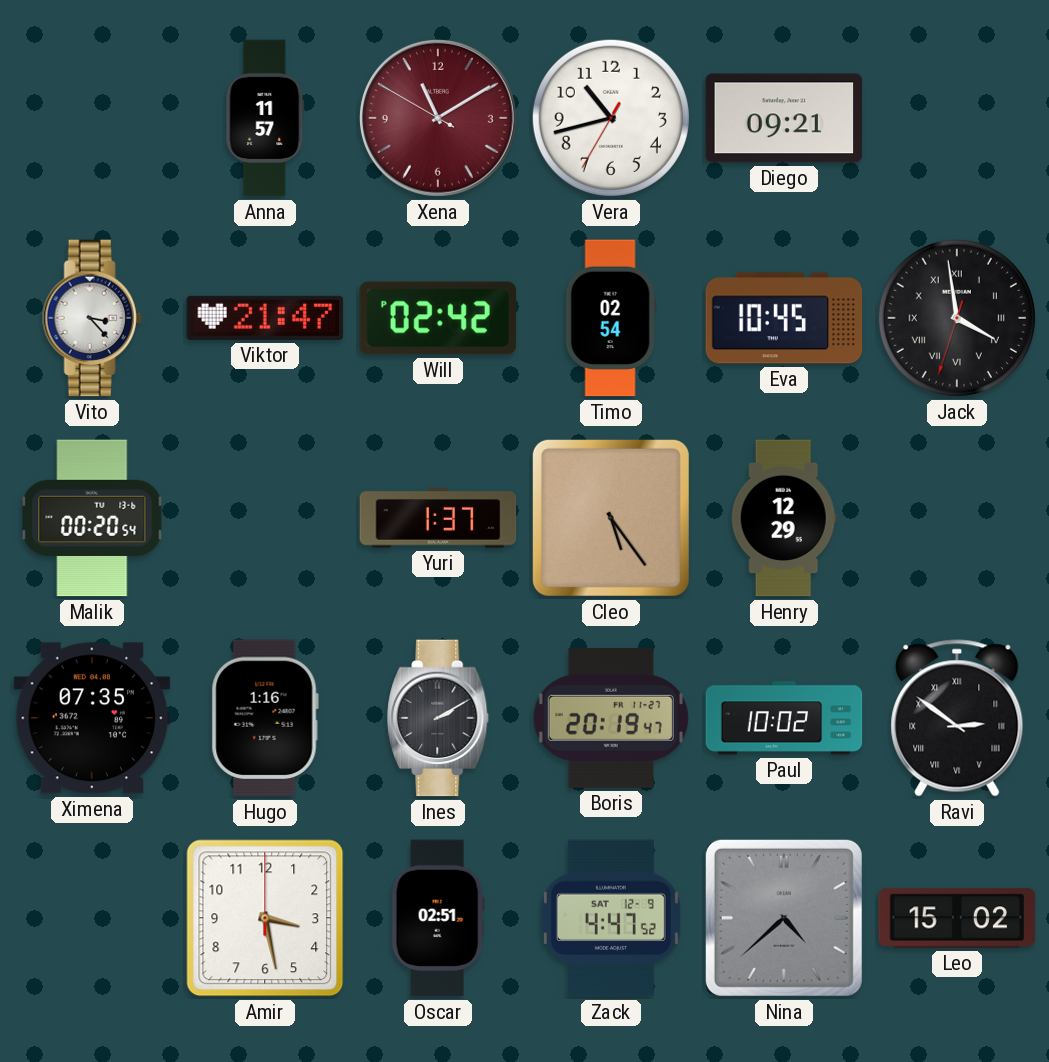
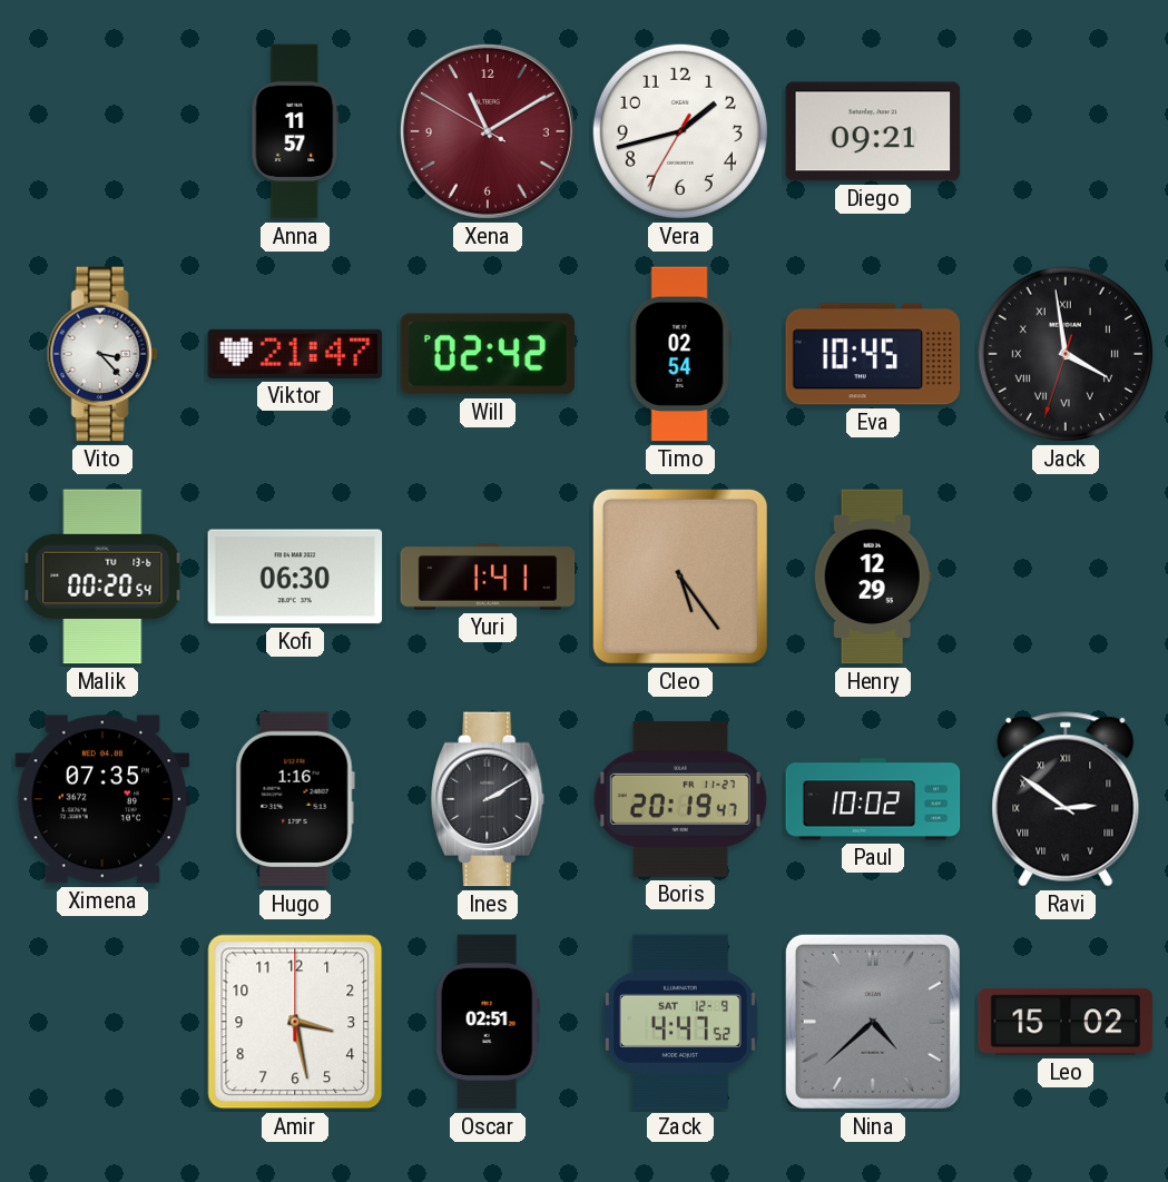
Vera: 10:42 -> 1:42
Kofi: none -> 06:30
Yuri: 1:37 -> 1:41
